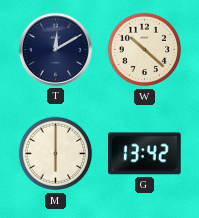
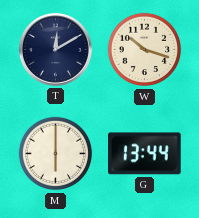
W: 10:22 -> 10:18
G: 13:42 -> 13:44
